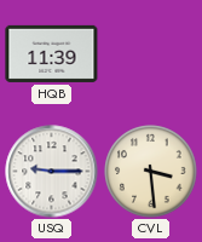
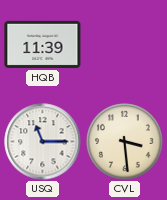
USQ: 9:15 -> 11:15
